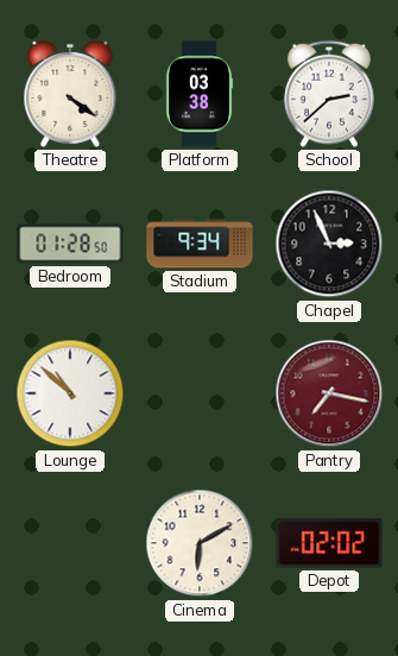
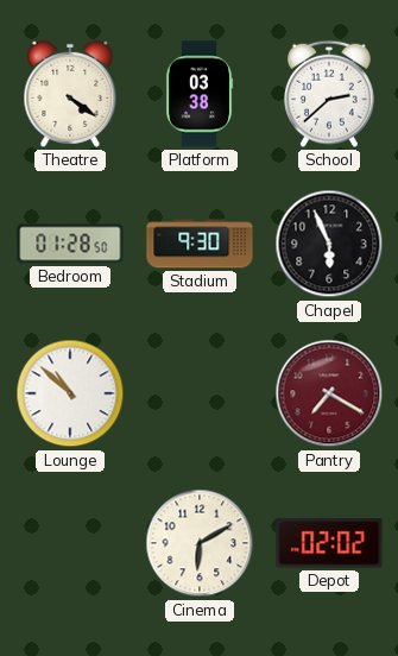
Stadium: 9:34 -> 9:30
Chapel: 2:56 -> 5:56
Pantry: 7:17 -> 7:20
